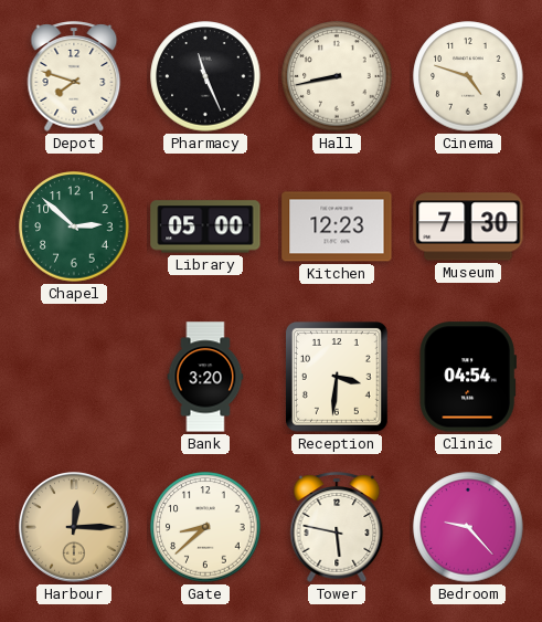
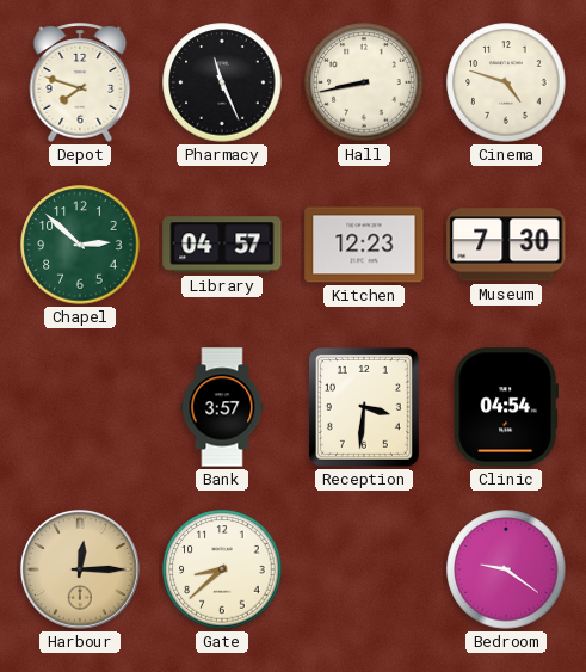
Library: 05:00 -> 04:57
Bank: 3:20 -> 3:57
Tower: 5:47 -> none
Bedroom: 9:23 -> 9:21
